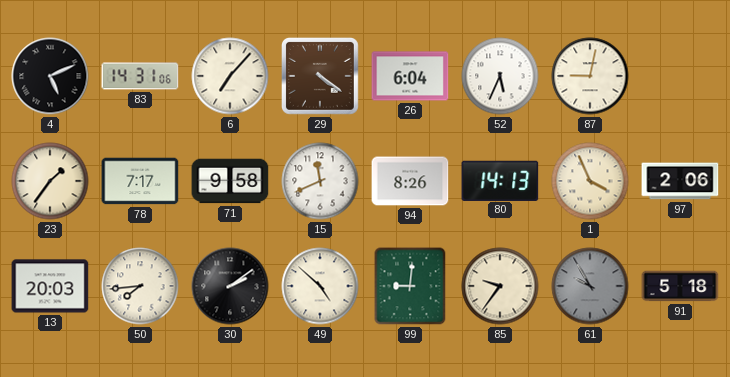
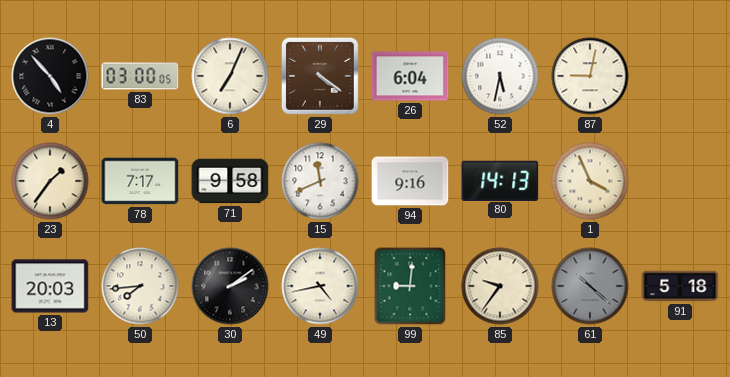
4: 5:11 -> 4:53
83: 14:31 -> 03:00
6: 7:07 -> 7:04
52: 5:34 -> 5:32
94: 8:26 -> 9:16
97: 2:06 -> none
49: 4:52 -> 4:43
61: 9:55 -> 10:22
